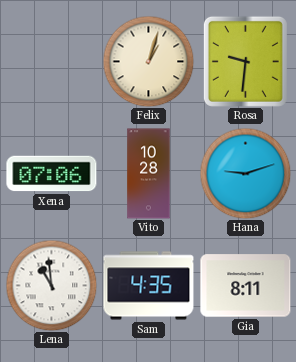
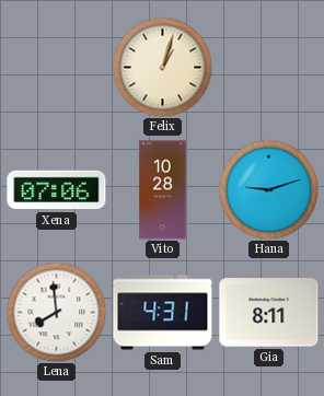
Rosa: 9:31 -> none
Lena: 10:59 -> 7:59
Sam: 4:35 -> 4:31
